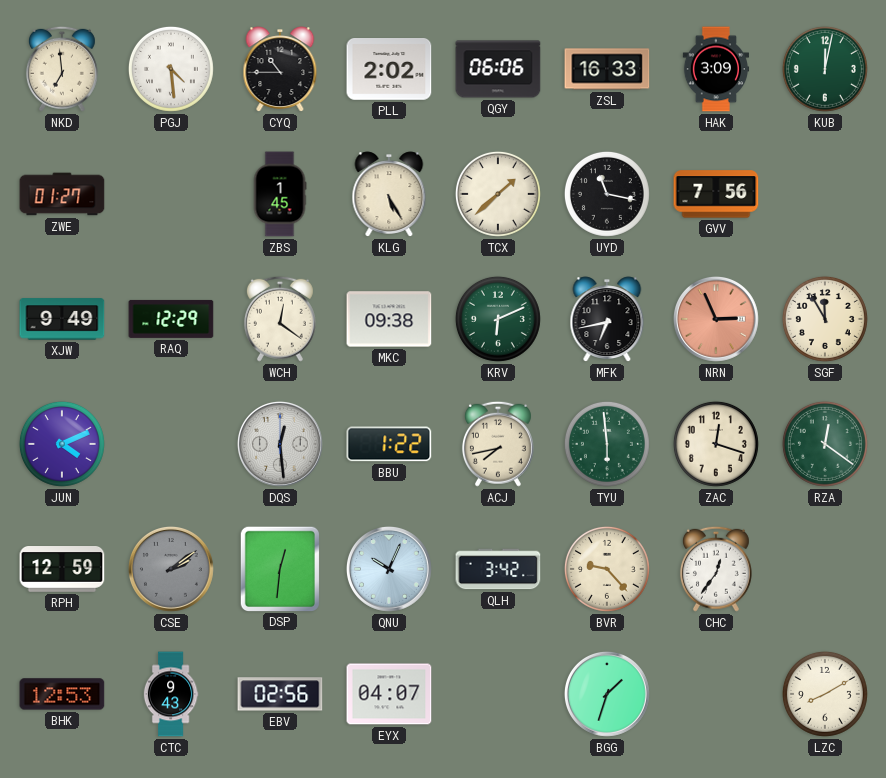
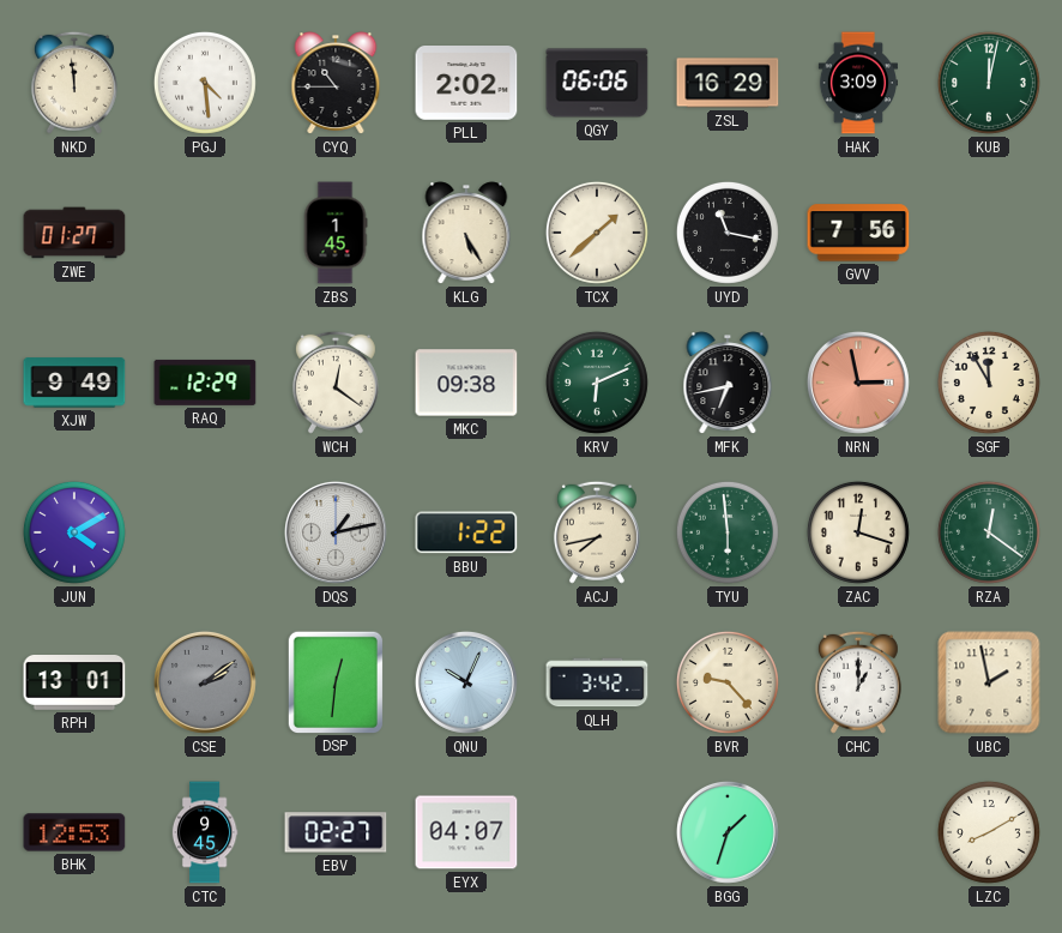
NKD: 6:59 -> 11:59
ZSL: 16:33 -> 16:29
NRN: 2:56 -> 2:58
JUN: 4:11 -> 4:10
DQS: 12:29 -> 1:13
RPH: 12:59 -> 13:01
CHC: 12:36 -> 1:00
UBC: none -> 1:58
CTC: 9:43 -> 9:45
EBV: 02:56 -> 02:27
